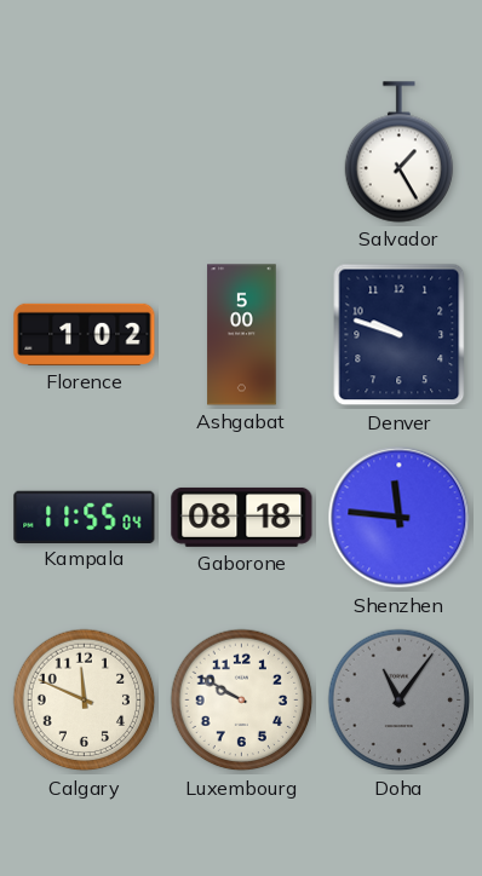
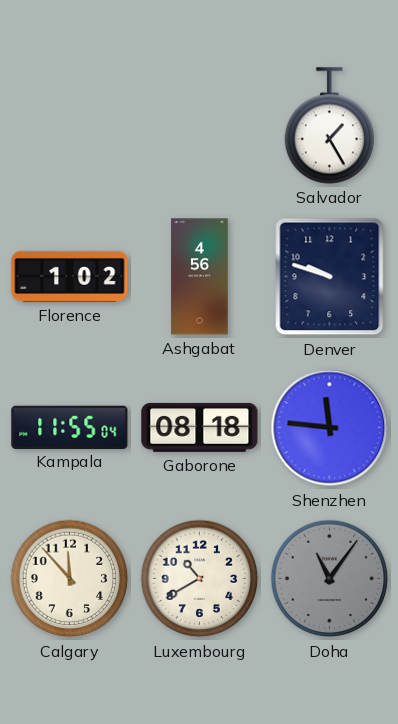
Ashgabat: 5:00 -> 4:56
Calgary: 11:49 -> 11:53
Luxembourg: 9:50 -> 10:40
